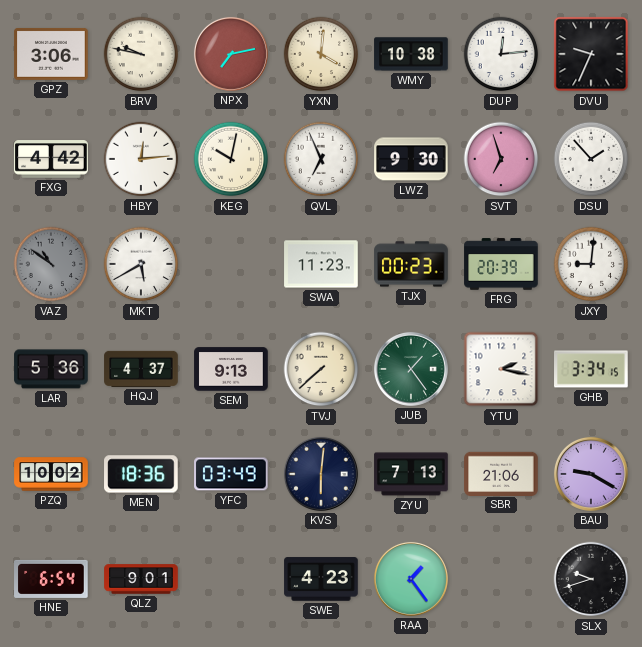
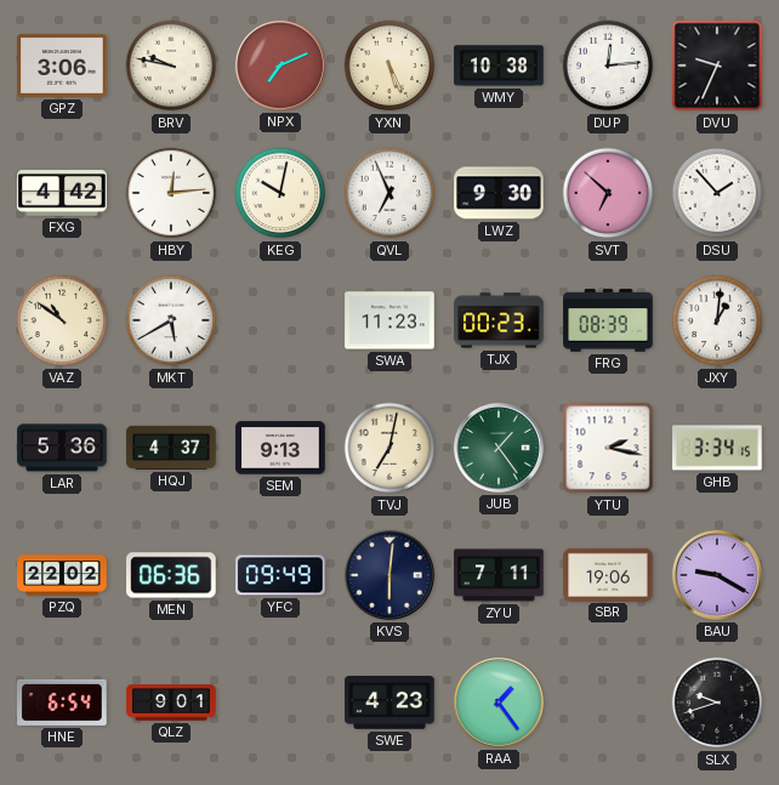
NPX: 7:13 -> 7:11
YXN: 4:01 -> 5:26
SVT: 6:57 -> 6:52
VAZ dial: grey -> cream
FRG: 20:39 -> 08:39
JXY: 9:01 -> 1:01
TVJ: 7:38 -> 7:02
PZQ: 10:02 -> 22:02
MEN: 18:36 -> 06:36
YFC: 03:49 -> 09:49
ZYU: 7:13 -> 7:11
SBR: 21:06 -> 19:06
